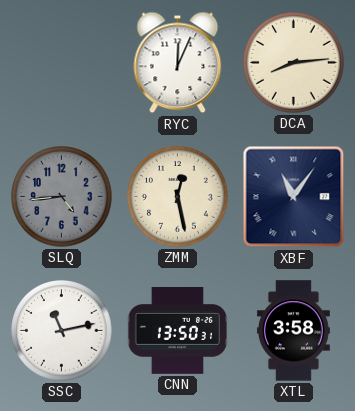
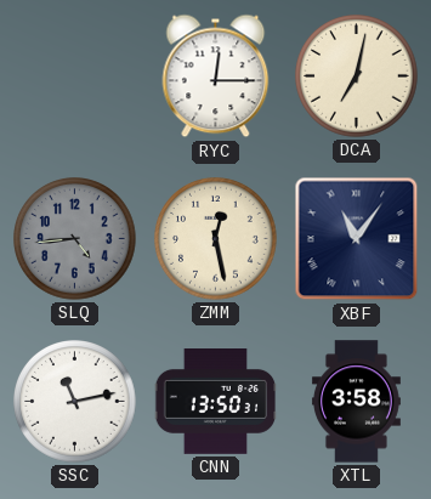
RYC: 12:04 -> 12:15
DCA: 8:14 -> 7:02
